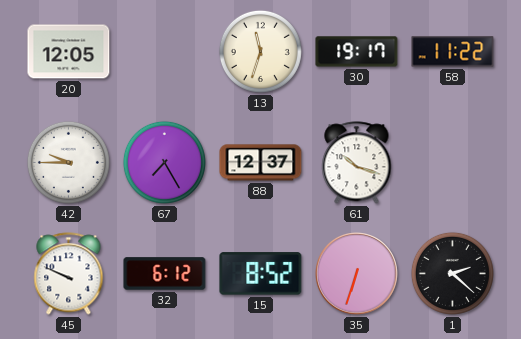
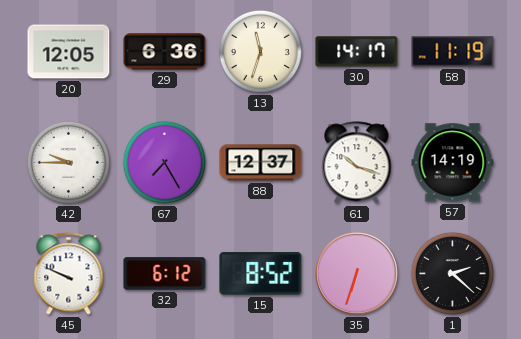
29: none -> 6:36
30: 19:17 -> 14:17
58: 11:22 -> 11:19
57: none -> 14:19
